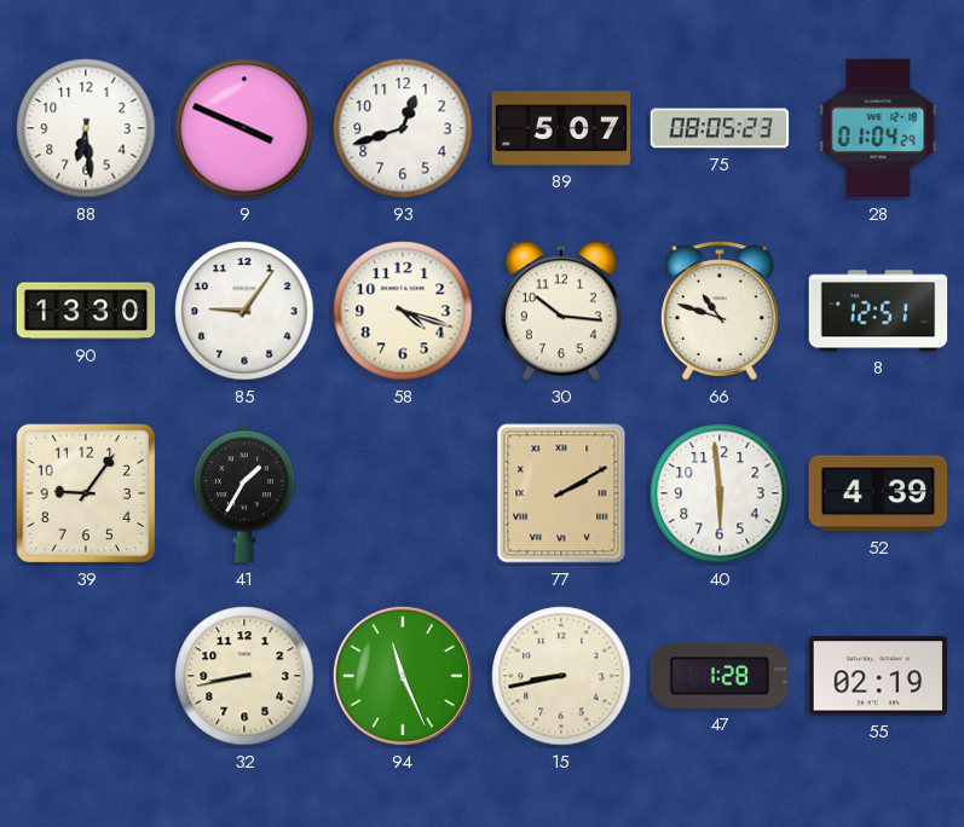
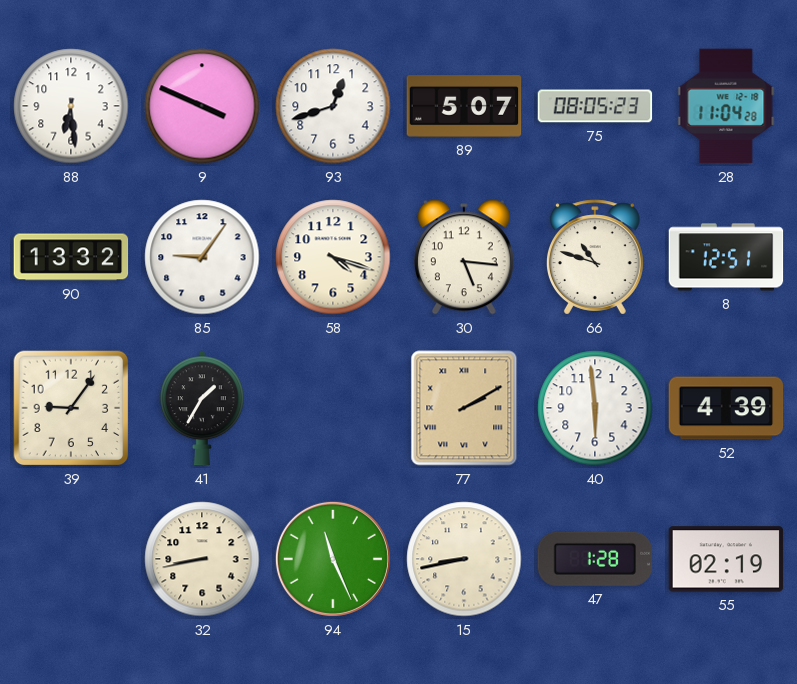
28: 01:04 -> 11:04
90: 13:30 -> 13:32
30: 10:16 -> 5:16
